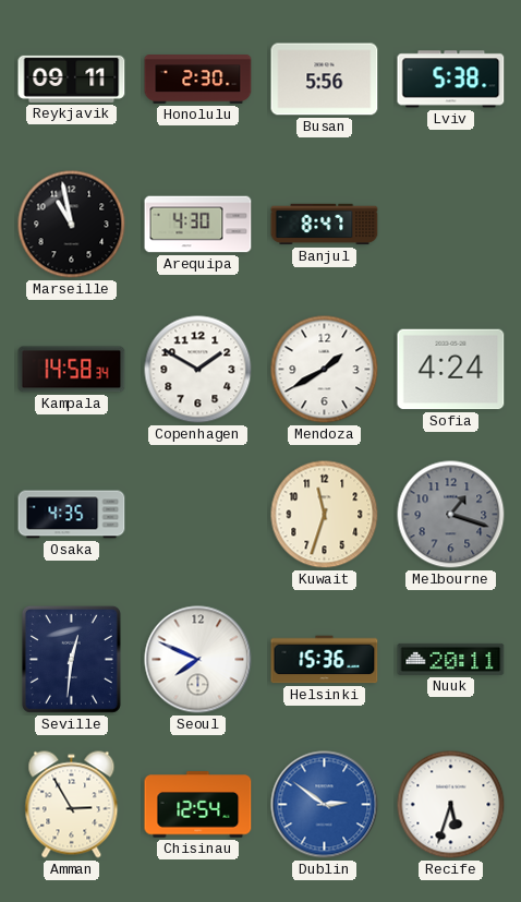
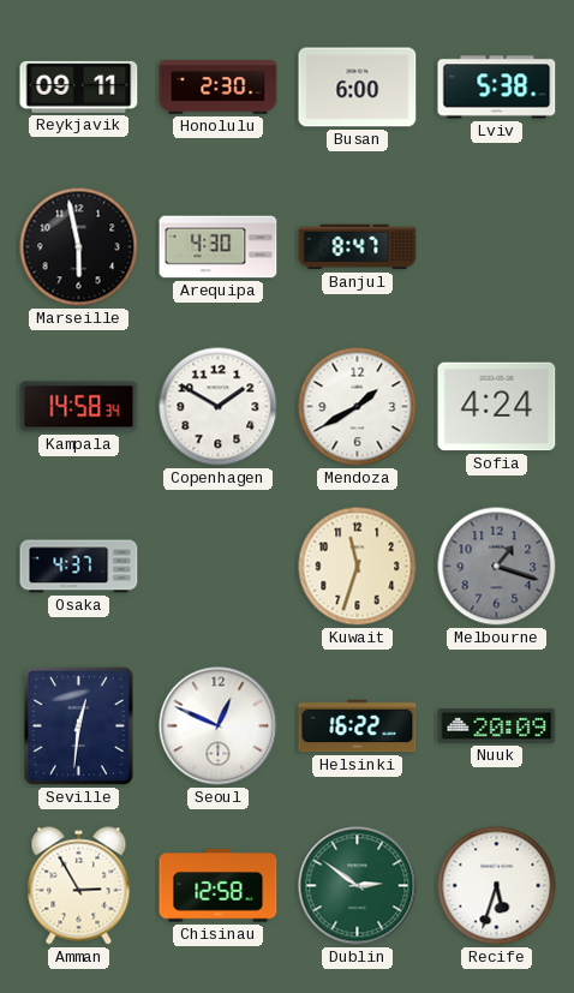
Busan: 5:56 -> 6:00
Marseille: 10:58 -> 5:58
Osaka: 4:35 -> 4:37
Seoul: 7:49 -> 12:49
Helsinki: 15:36 -> 16:22
Nuuk: 20:11 -> 20:09
Chisinau: 12:54 -> 12:58
Dublin dial: blue -> green
